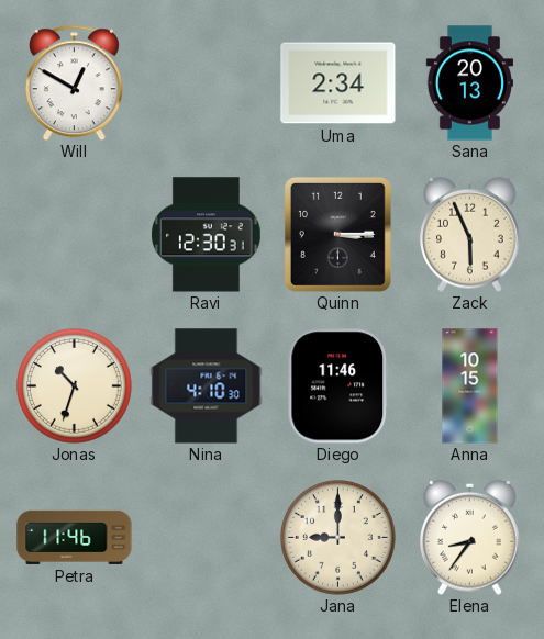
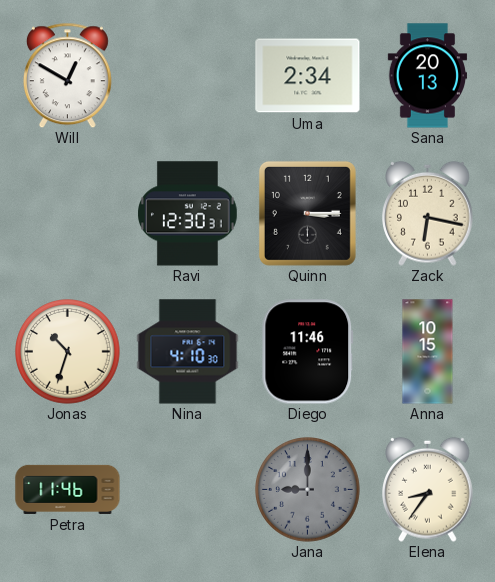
Zack: 5:56 -> 6:17
Jana dial: cream -> grey
